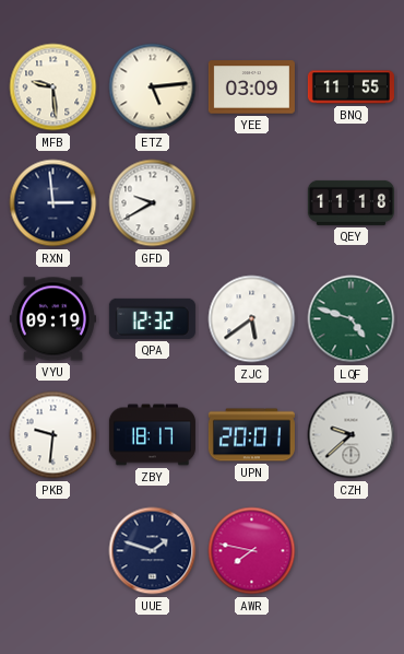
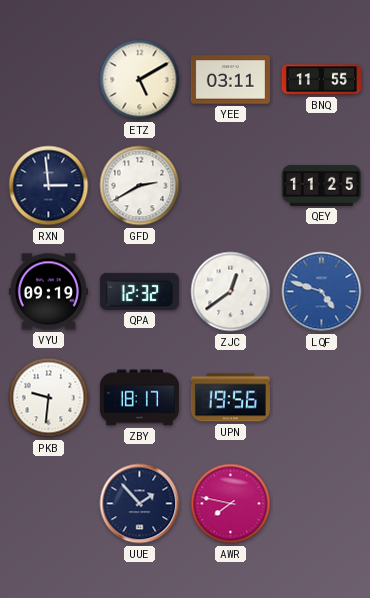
MFB: 9:29 -> none
ETZ: 5:14 -> 5:10
YEE: 03:09 -> 03:11
GFD: 9:40 -> 2:40
QEY: 11:18 -> 11:25
ZJC: 5:39 -> 12:39
LQF dial: green -> blue
UPN: 20:01 -> 19:56
CZH: 9:38 -> none
UUE: 1:48 -> 1:53
